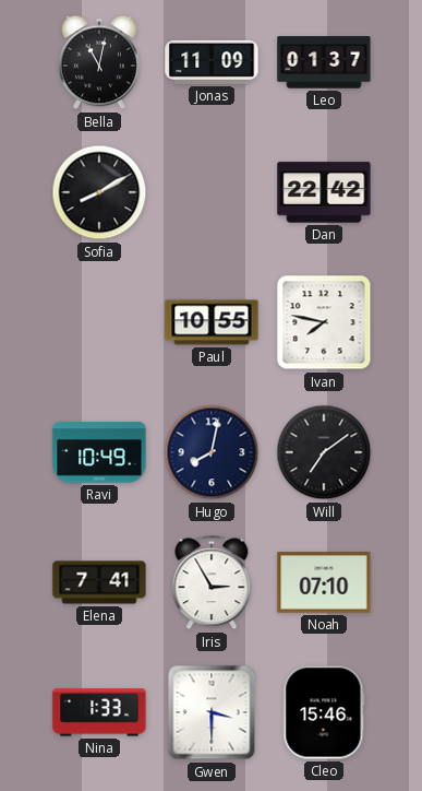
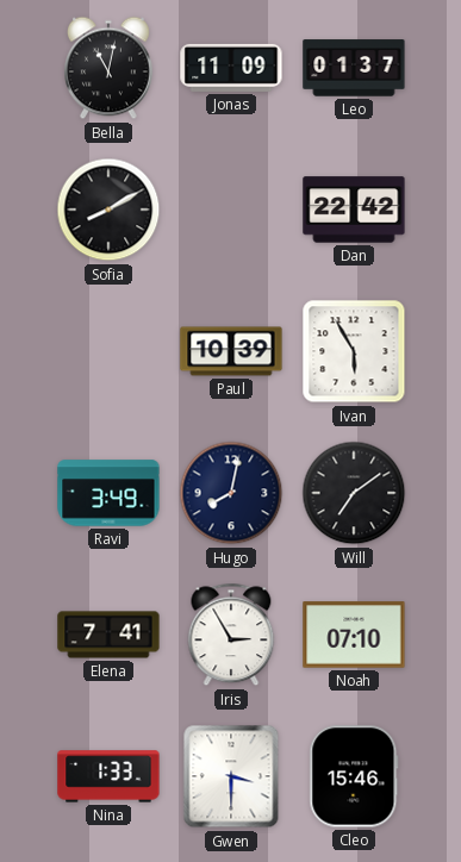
Paul: 10:55 -> 10:39
Ivan: 7:47 -> 5:55
Ravi: 10:49 -> 3:49
